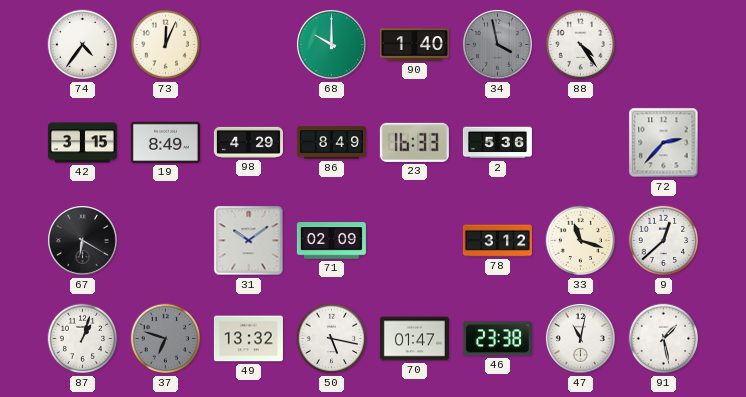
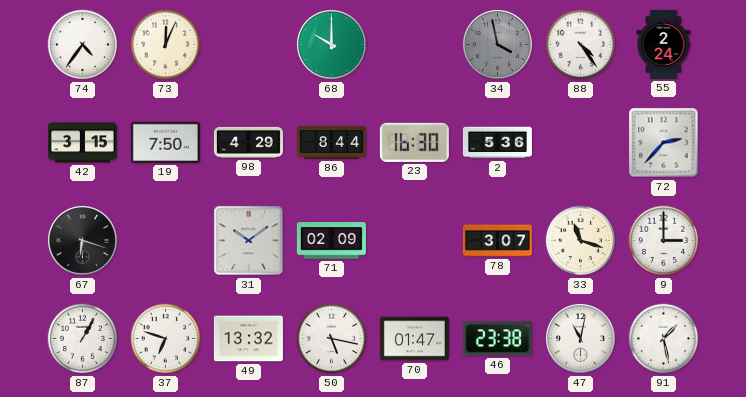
90: 1:40 -> none
55: none -> 2:24
19: 8:49 -> 7:50
86: 8:49 -> 8:44
23: 16:33 -> 16:30
67: 6:20 -> 6:18
78: 3:12 -> 3:07
9: 12:38 -> 3:00
87: 1:03 -> 1:05
37 dial: grey -> white
